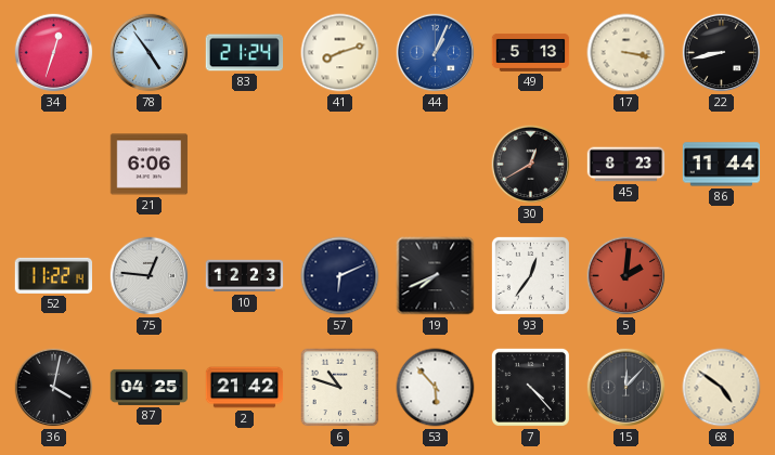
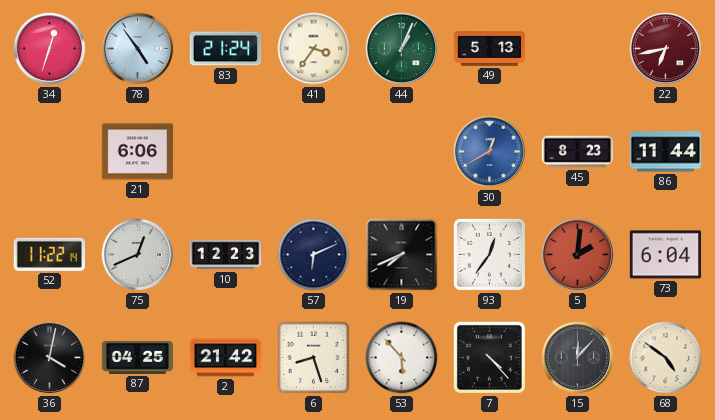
41: 8:12 -> 3:36
44 dial: blue -> green
17: 3:17 -> none
22: 8:43 -> 6:43
22 dial: black -> burgundy
30 dial: black -> blue
75: 12:46 -> 12:41
73: none -> 6:04
6: 10:48 -> 8:27
